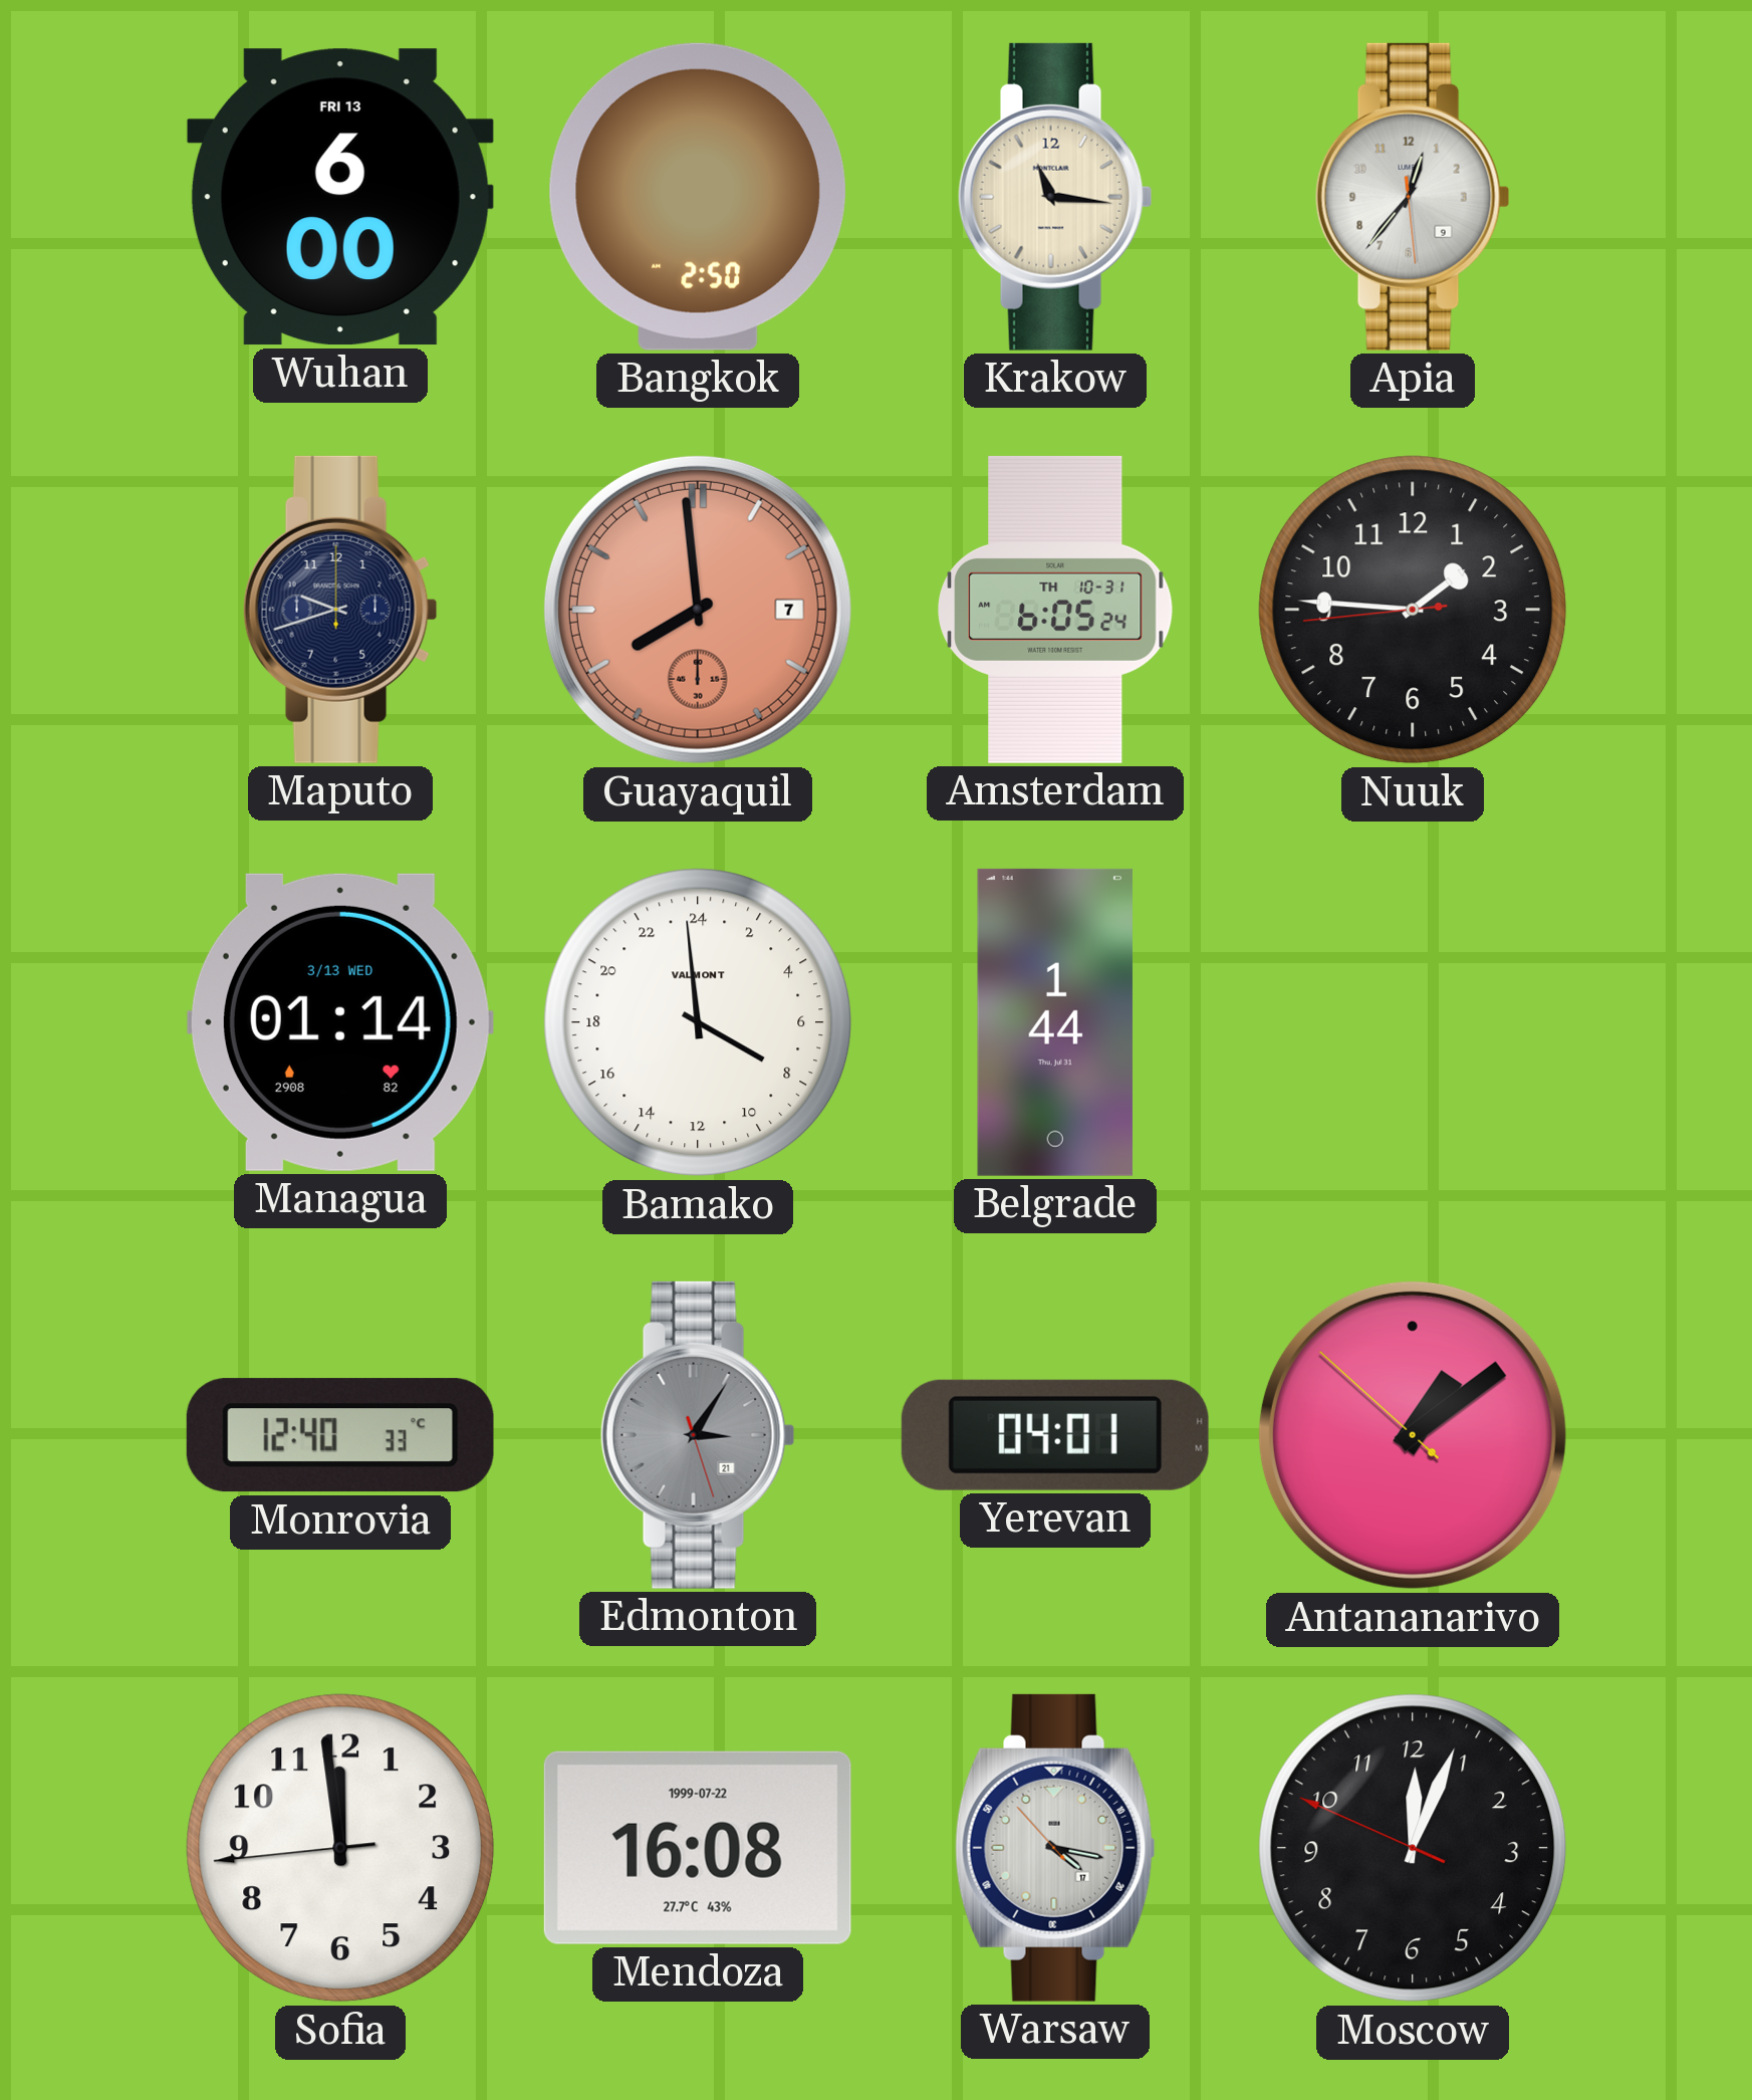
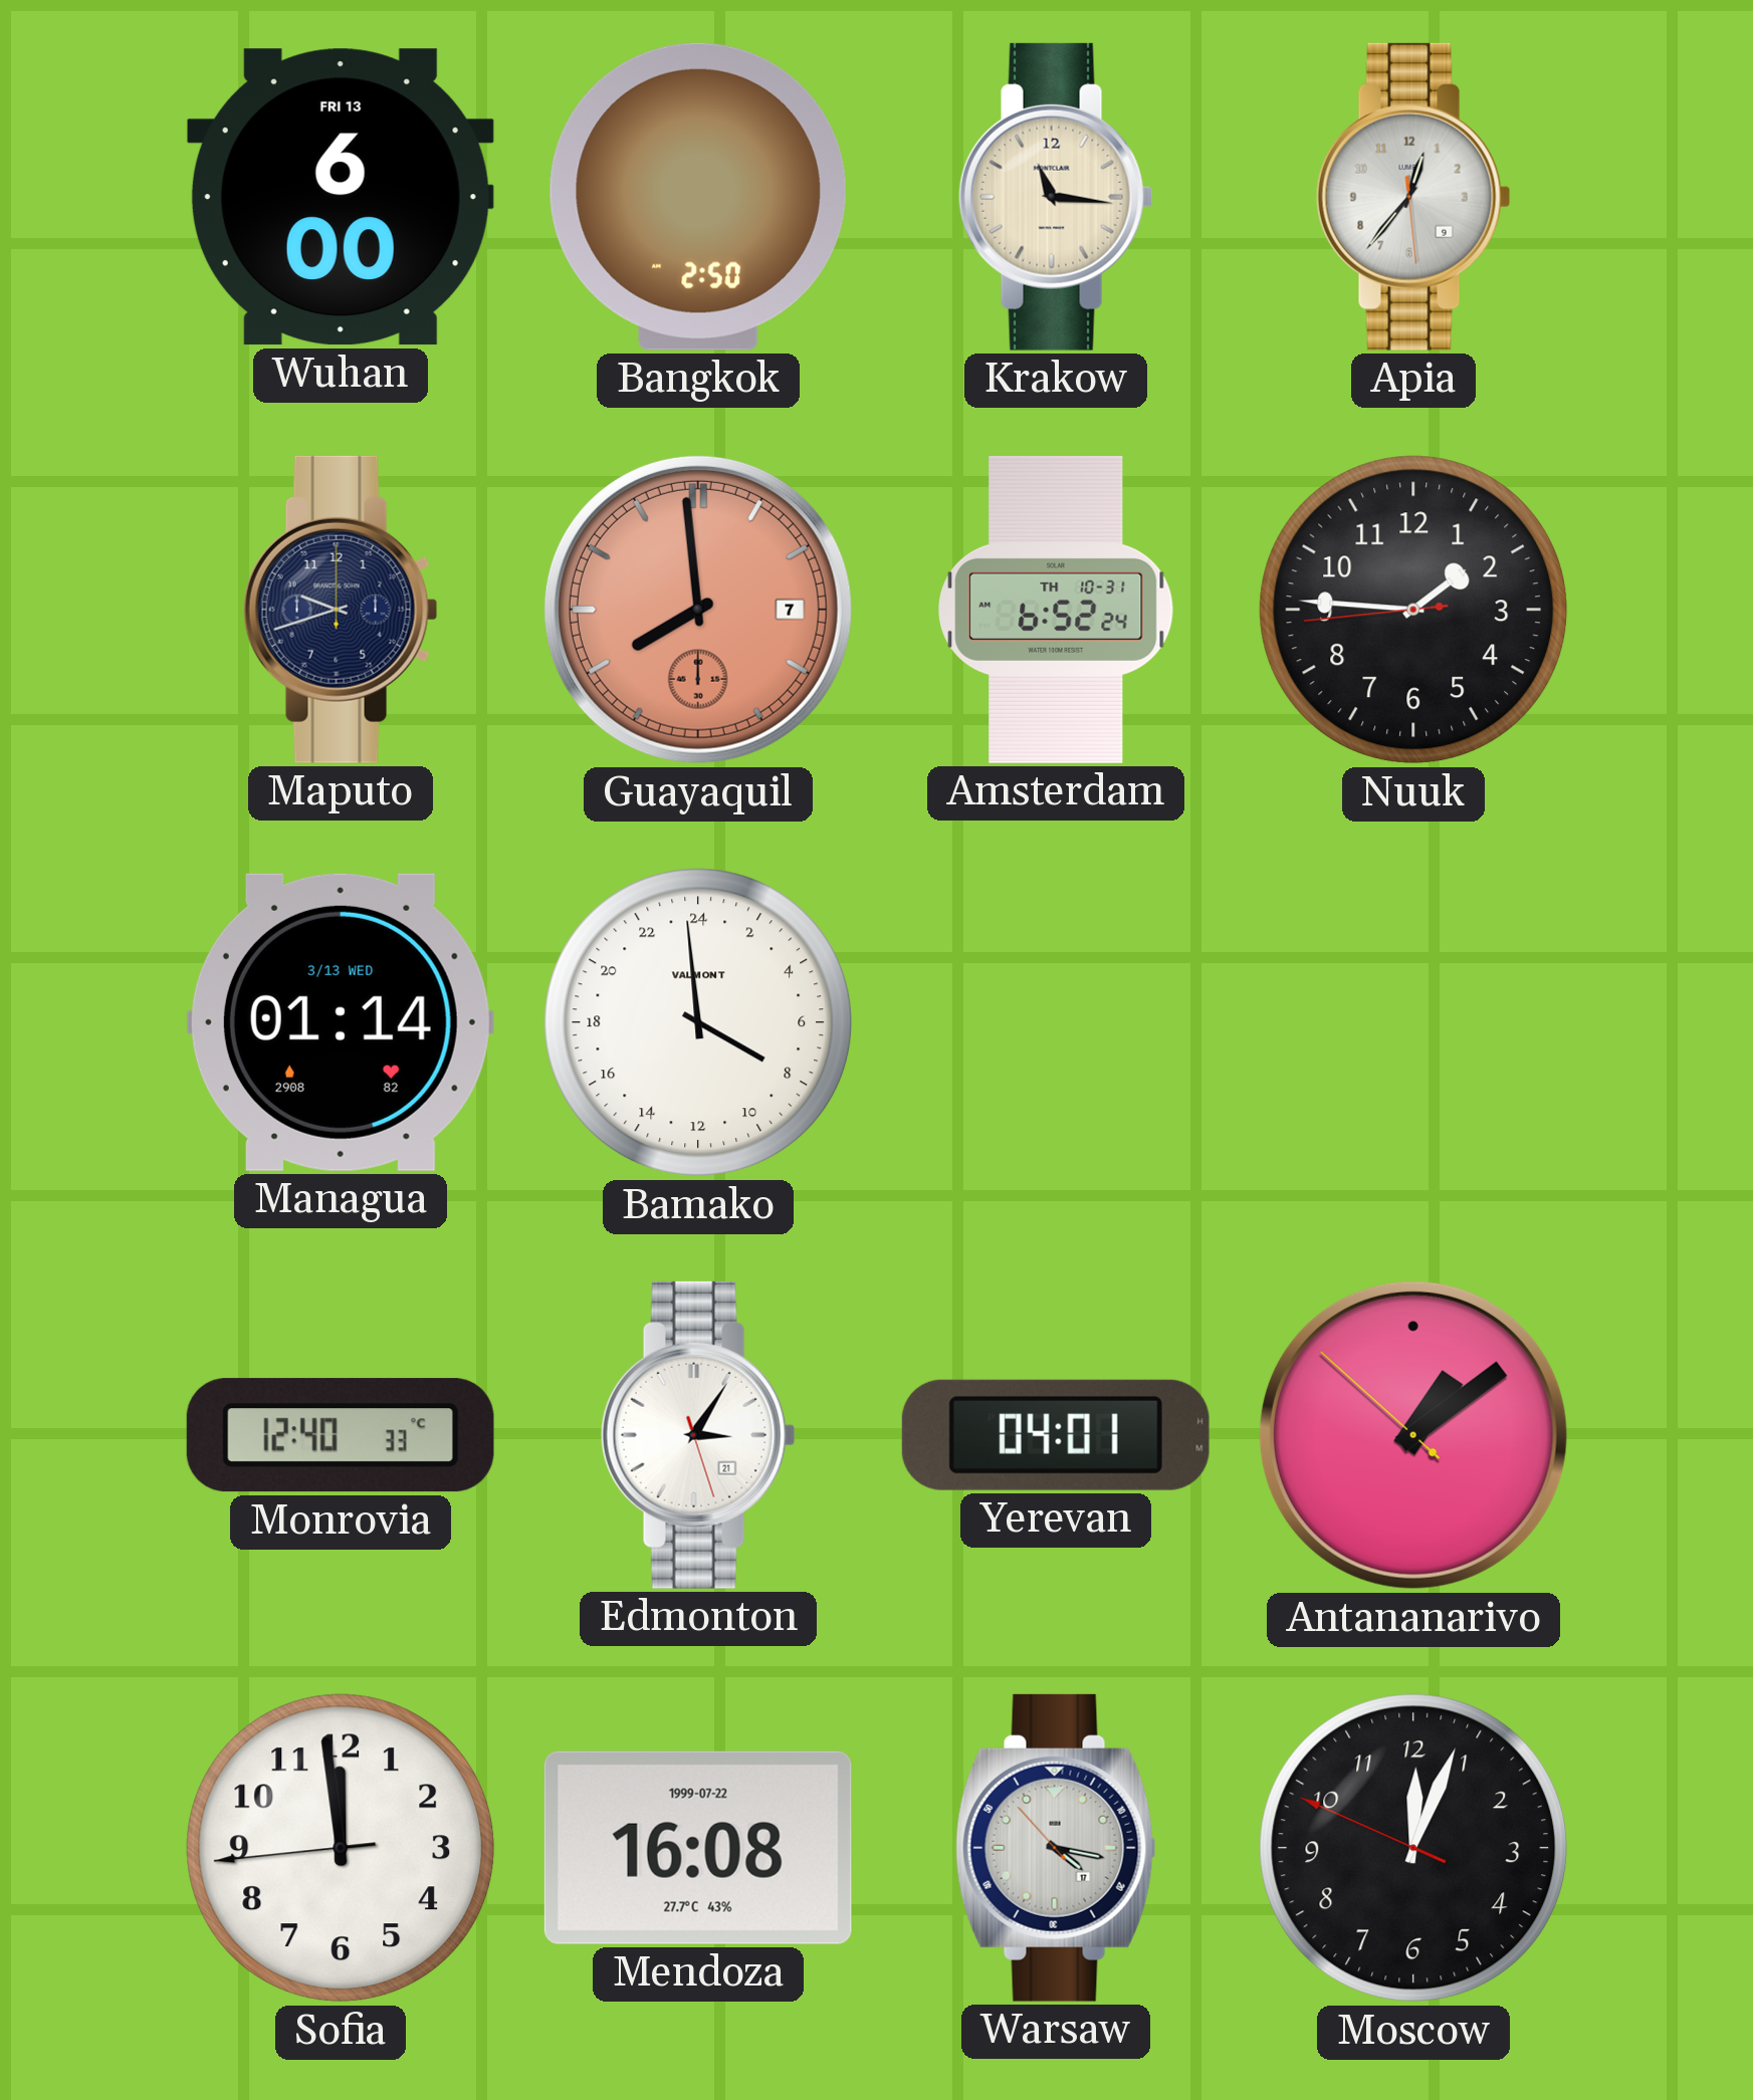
Amsterdam: 6:05 -> 6:52
Belgrade: 1:44 -> none
Edmonton dial: grey -> white
